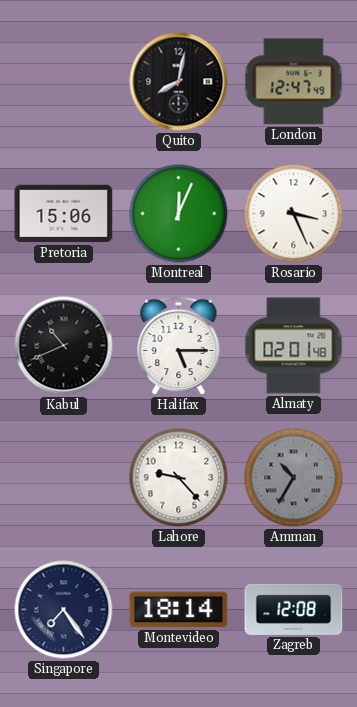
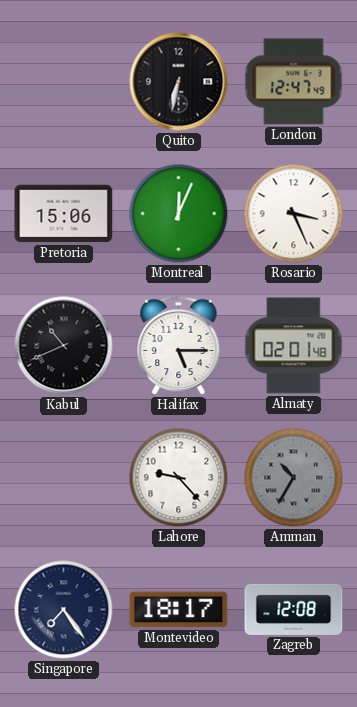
Quito: 8:02 -> 6:32
Montevideo: 18:14 -> 18:17
